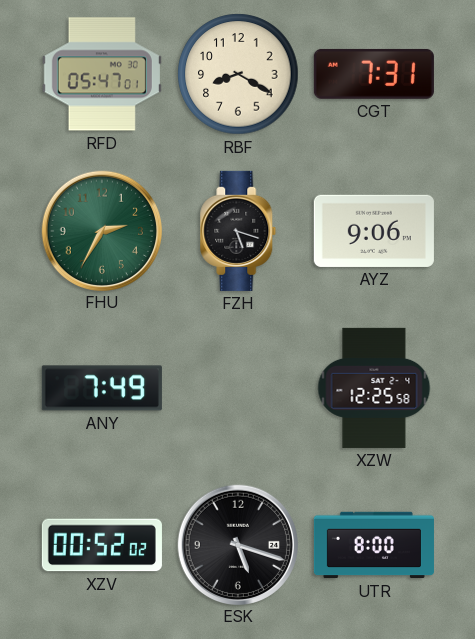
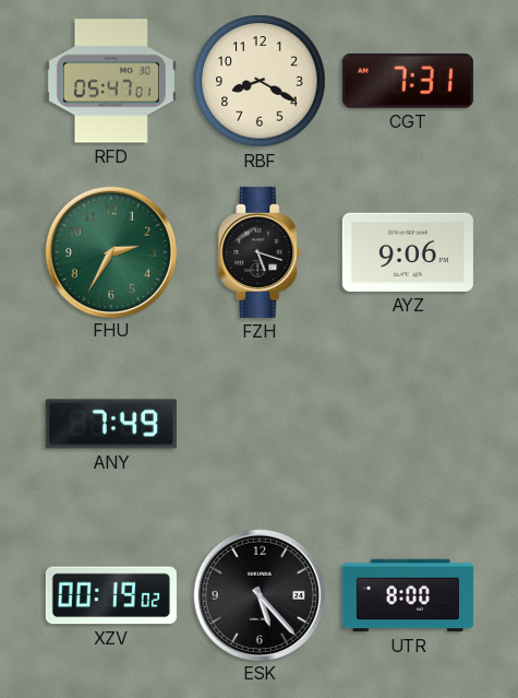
XZW: 12:25 -> none
XZV: 00:52 -> 00:19
ESK: 5:18 -> 5:23
